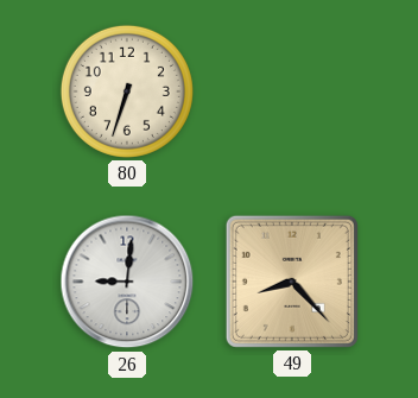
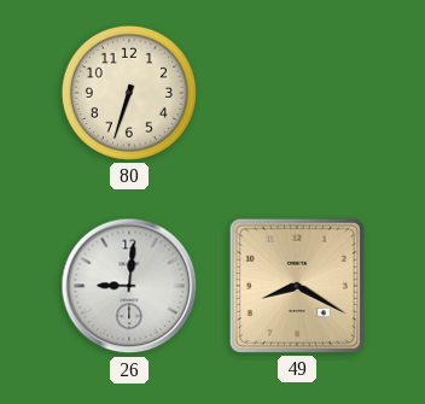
49: 8:23 -> 8:20
